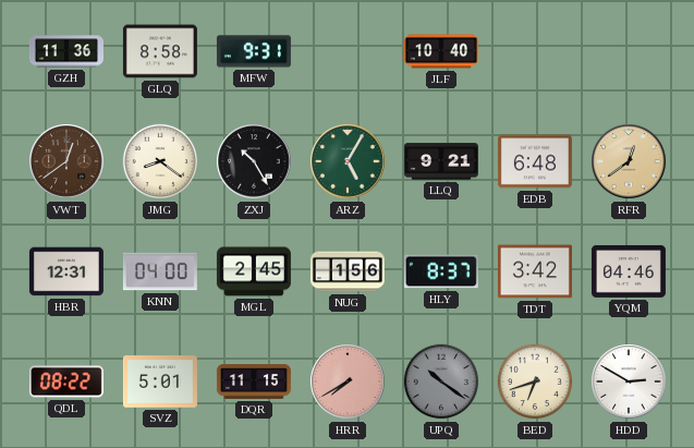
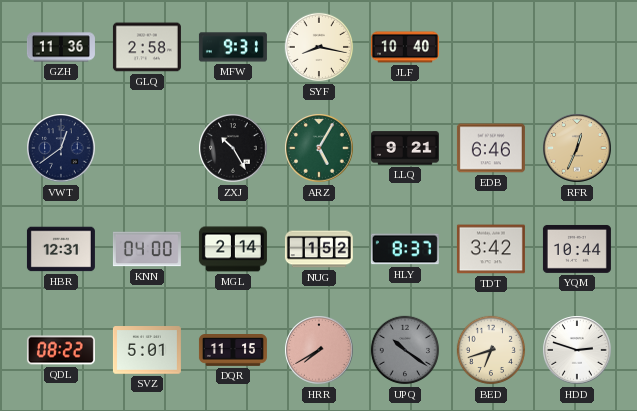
GLQ: 8:58 -> 2:58
SYF: none -> 8:17
VWT dial: brown -> navy
JMG: 8:21 -> none
EDB: 6:48 -> 6:46
RFR: 12:39 -> 12:34
MGL: 2:45 -> 2:14
NUG: 1:56 -> 1:52
YQM: 04:46 -> 10:44
HDD: 2:50 -> 2:48
